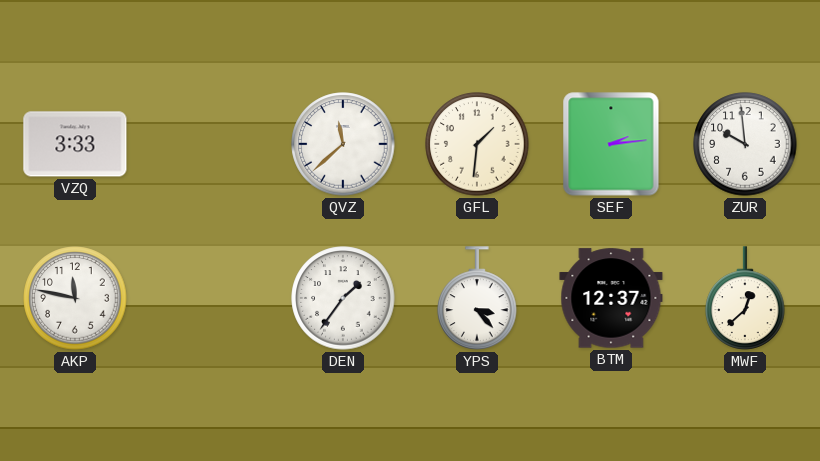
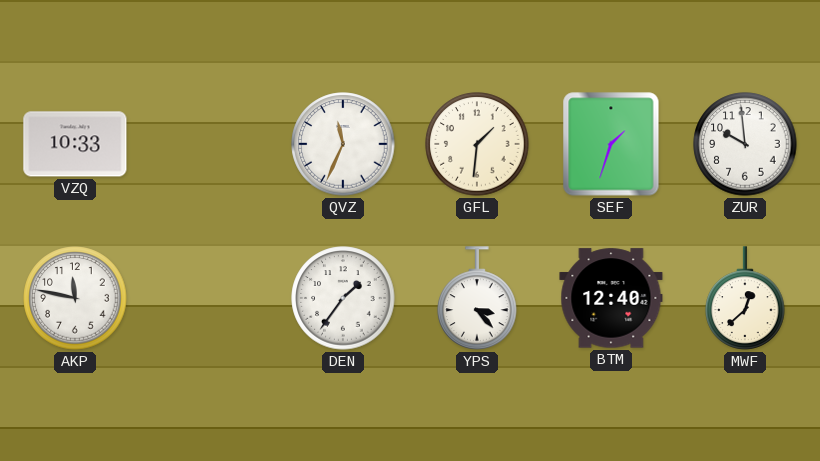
VZQ: 3:33 -> 10:33
QVZ: 11:38 -> 11:34
SEF: 2:14 -> 1:33
BTM: 12:37 -> 12:40
